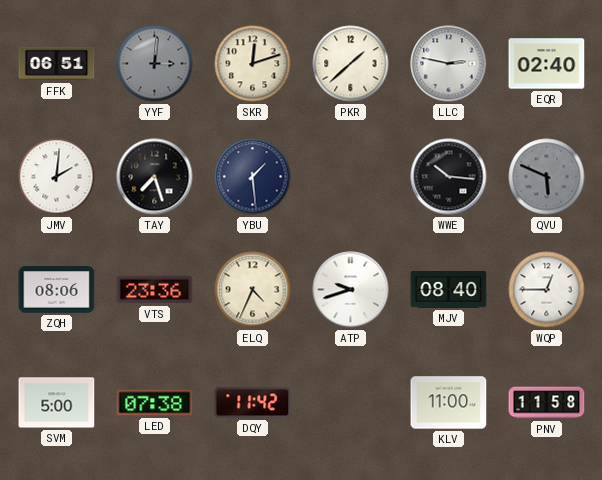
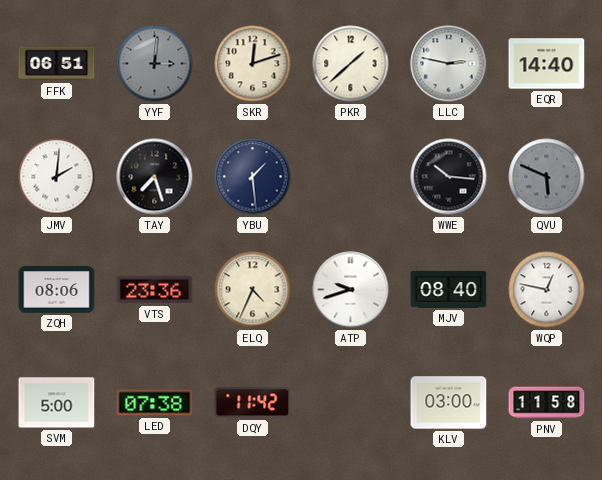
EQR: 02:40 -> 14:40
WQP: 12:45 -> 12:47
KLV: 11:00 -> 03:00
